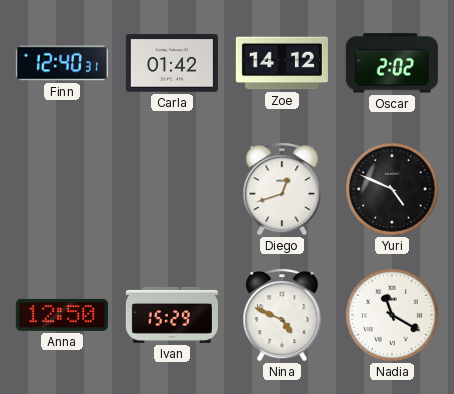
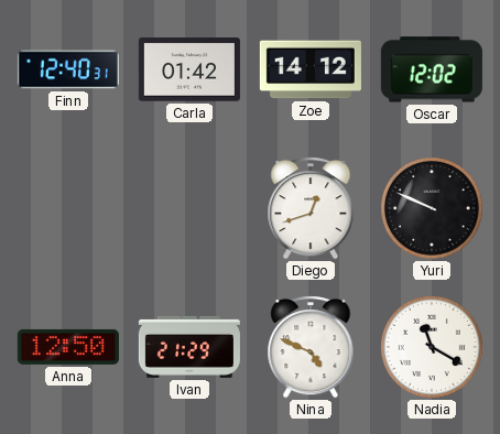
Oscar: 2:02 -> 12:02
Yuri: 4:49 -> 9:49
Ivan: 15:29 -> 21:29
